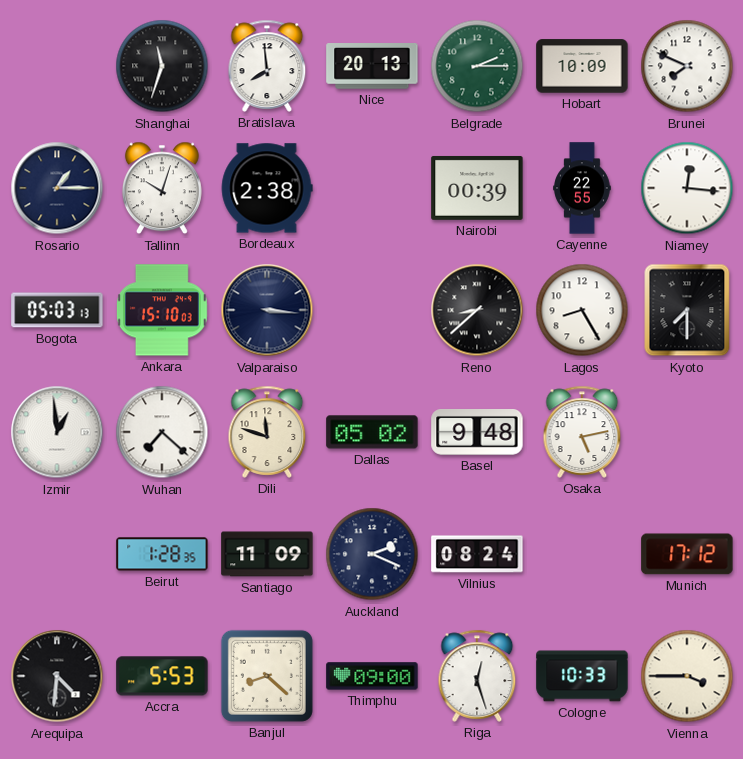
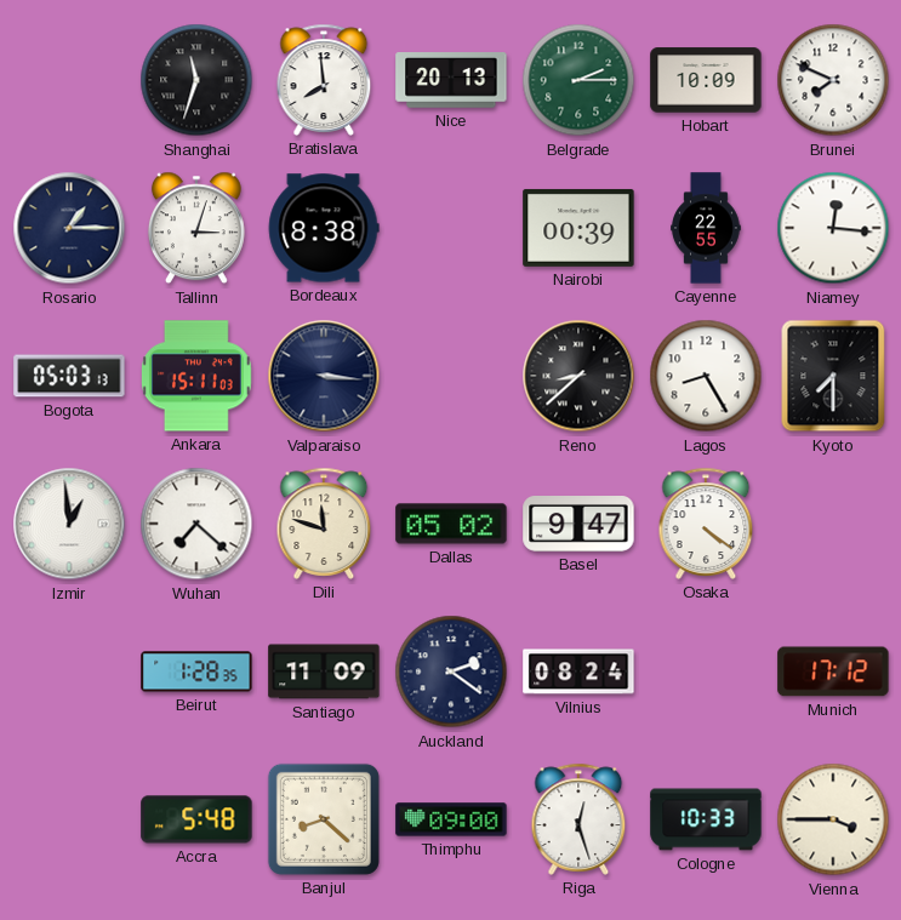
Tallinn: 10:03 -> 3:03
Bordeaux: 2:38 -> 8:38
Ankara: 15:10 -> 15:11
Basel: 9:48 -> 9:47
Osaka: 5:13 -> 4:21
Auckland: 2:19 -> 2:21
Arequipa: 4:31 -> none
Accra: 5:53 -> 5:48
